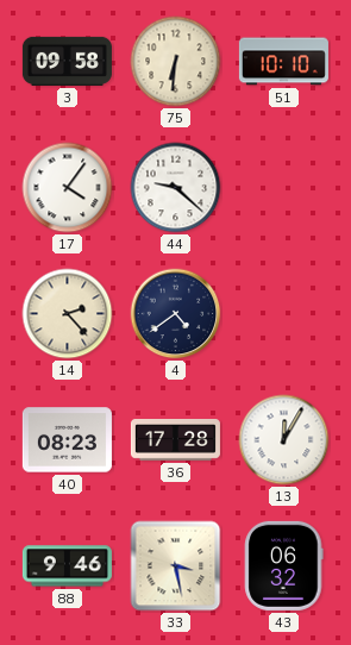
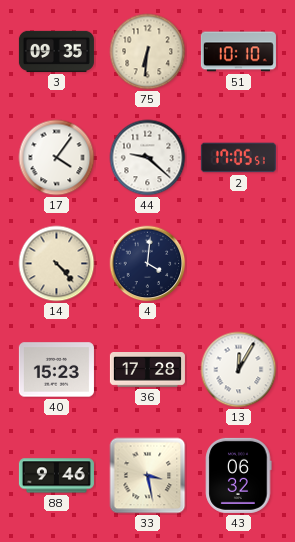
3: 09:58 -> 09:35
2: none -> 17:05
14: 2:23 -> 4:23
4: 4:39 -> 4:01
40: 08:23 -> 15:23
